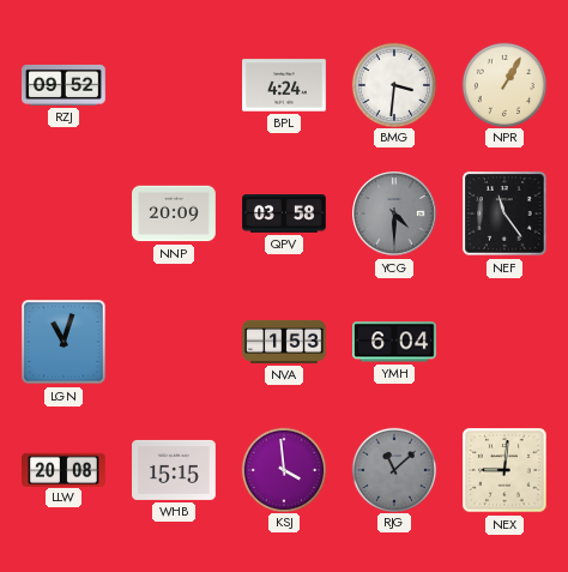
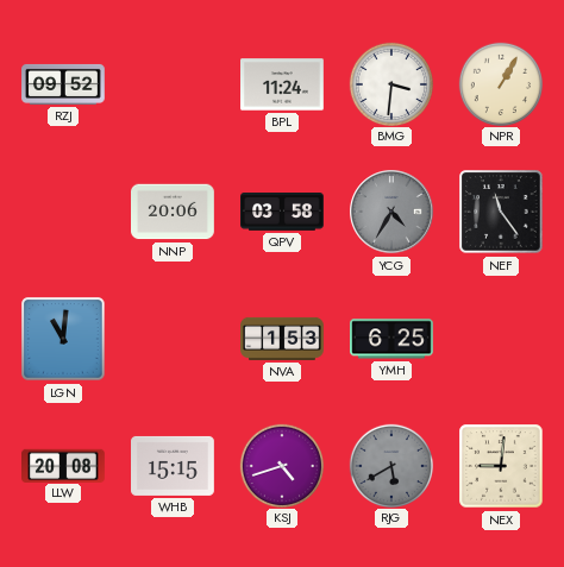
BPL: 4:24 -> 11:24
NNP: 20:09 -> 20:06
YCG: 4:30 -> 4:35
LGN: 11:03 -> 11:01
YMH: 6:04 -> 6:25
KSJ: 3:59 -> 4:42
RJG: 11:08 -> 5:40
